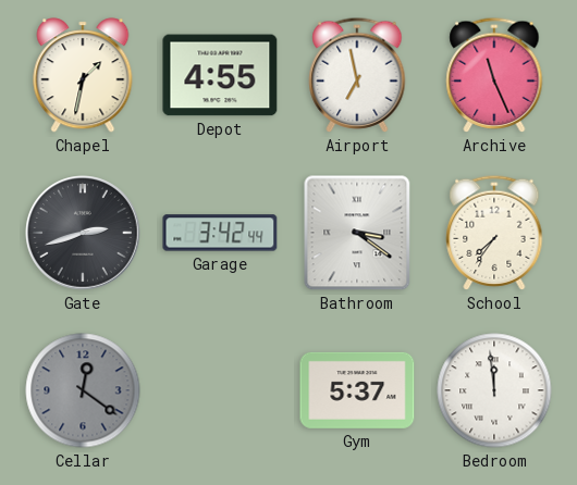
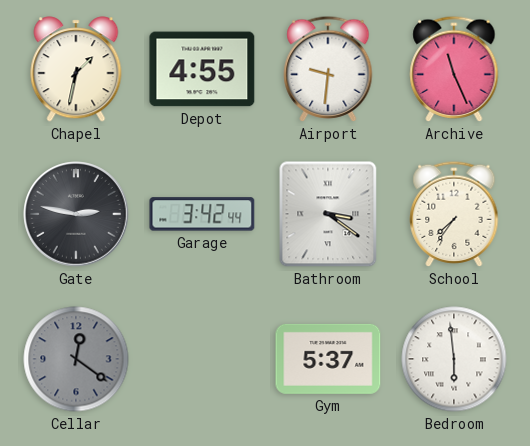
Airport: 6:58 -> 9:31
Gate: 2:42 -> 2:47
Bedroom: 11:59 -> 5:59
